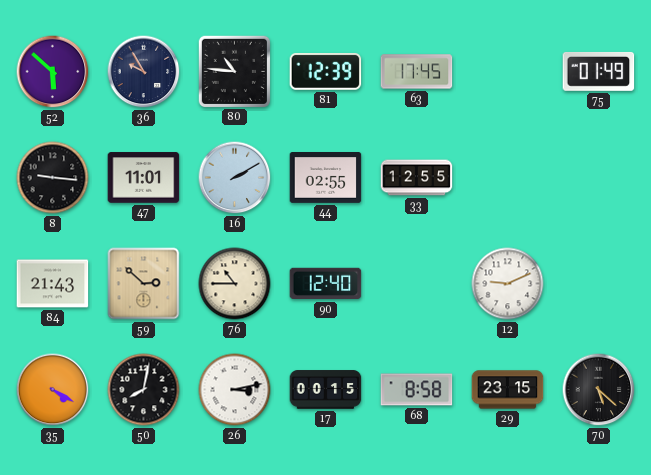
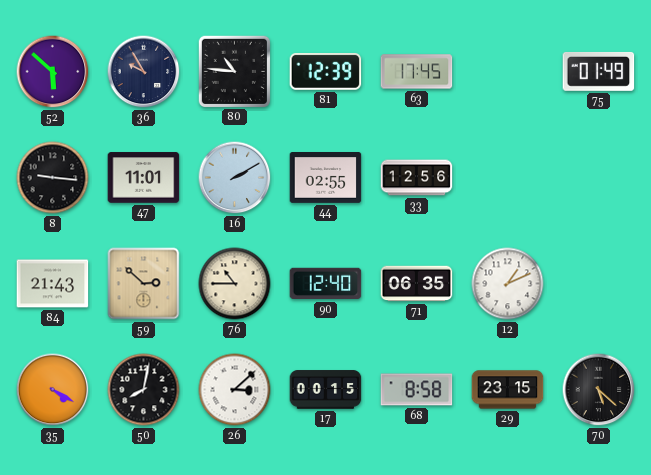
33: 12:55 -> 12:56
71: none -> 06:35
12: 9:11 -> 1:11
26: 3:13 -> 3:08
